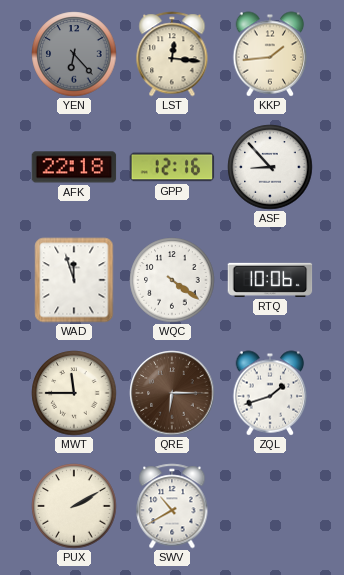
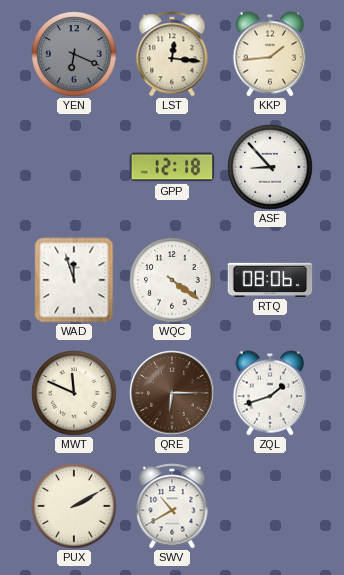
YEN: 6:23 -> 6:19
AFK: 22:18 -> none
GPP: 12:16 -> 12:18
RTQ: 10:06 -> 08:06
MWT: 11:45 -> 11:49
